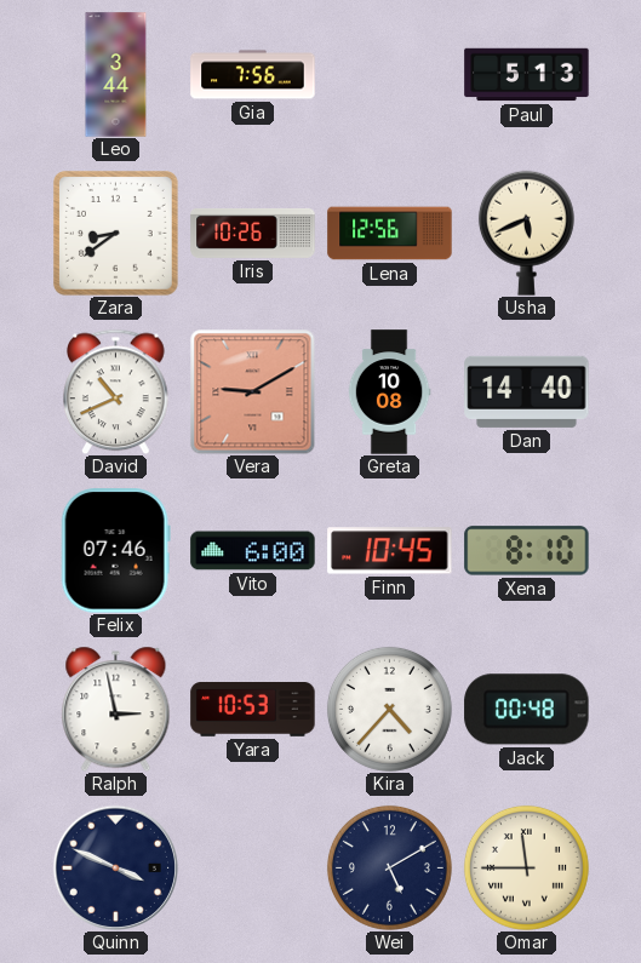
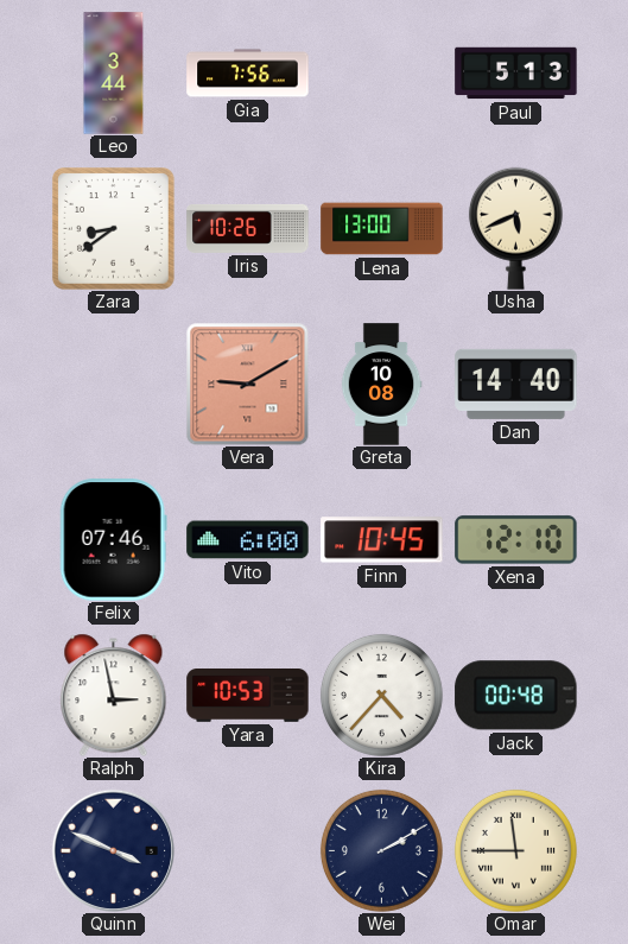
Lena: 12:56 -> 13:00
David: 10:41 -> none
Xena: 8:10 -> 12:10
Wei: 5:10 -> 2:10
